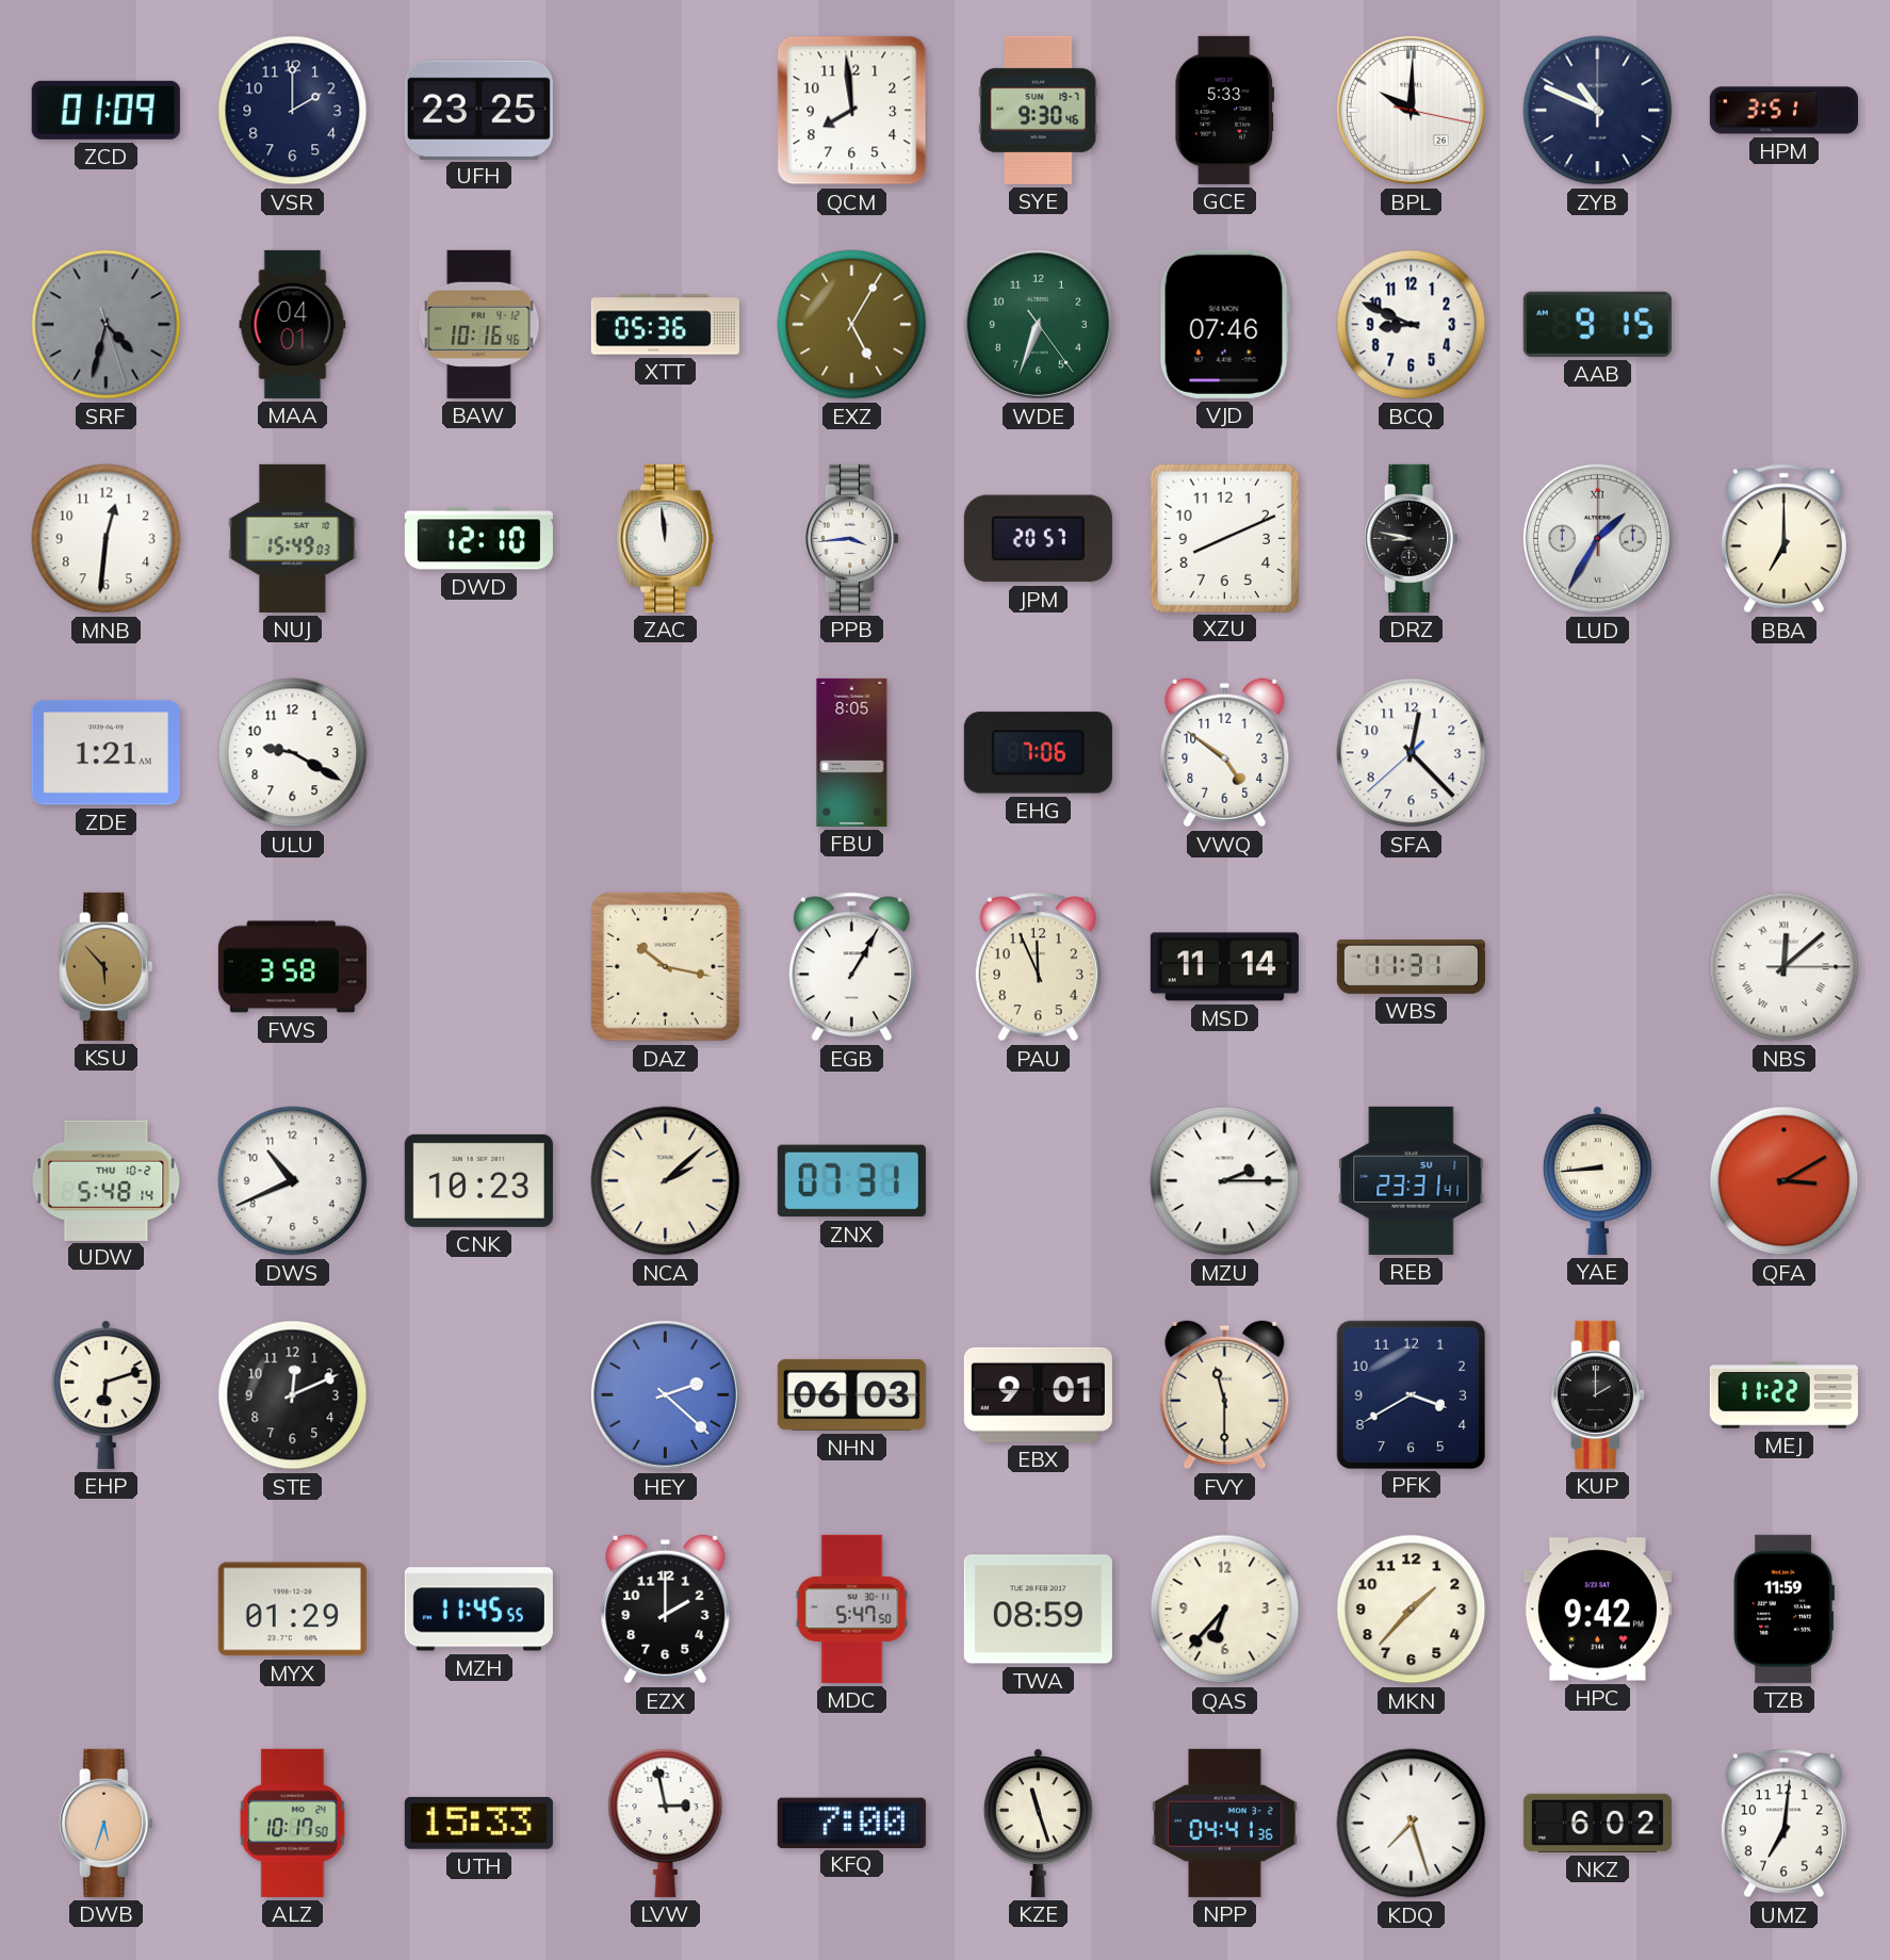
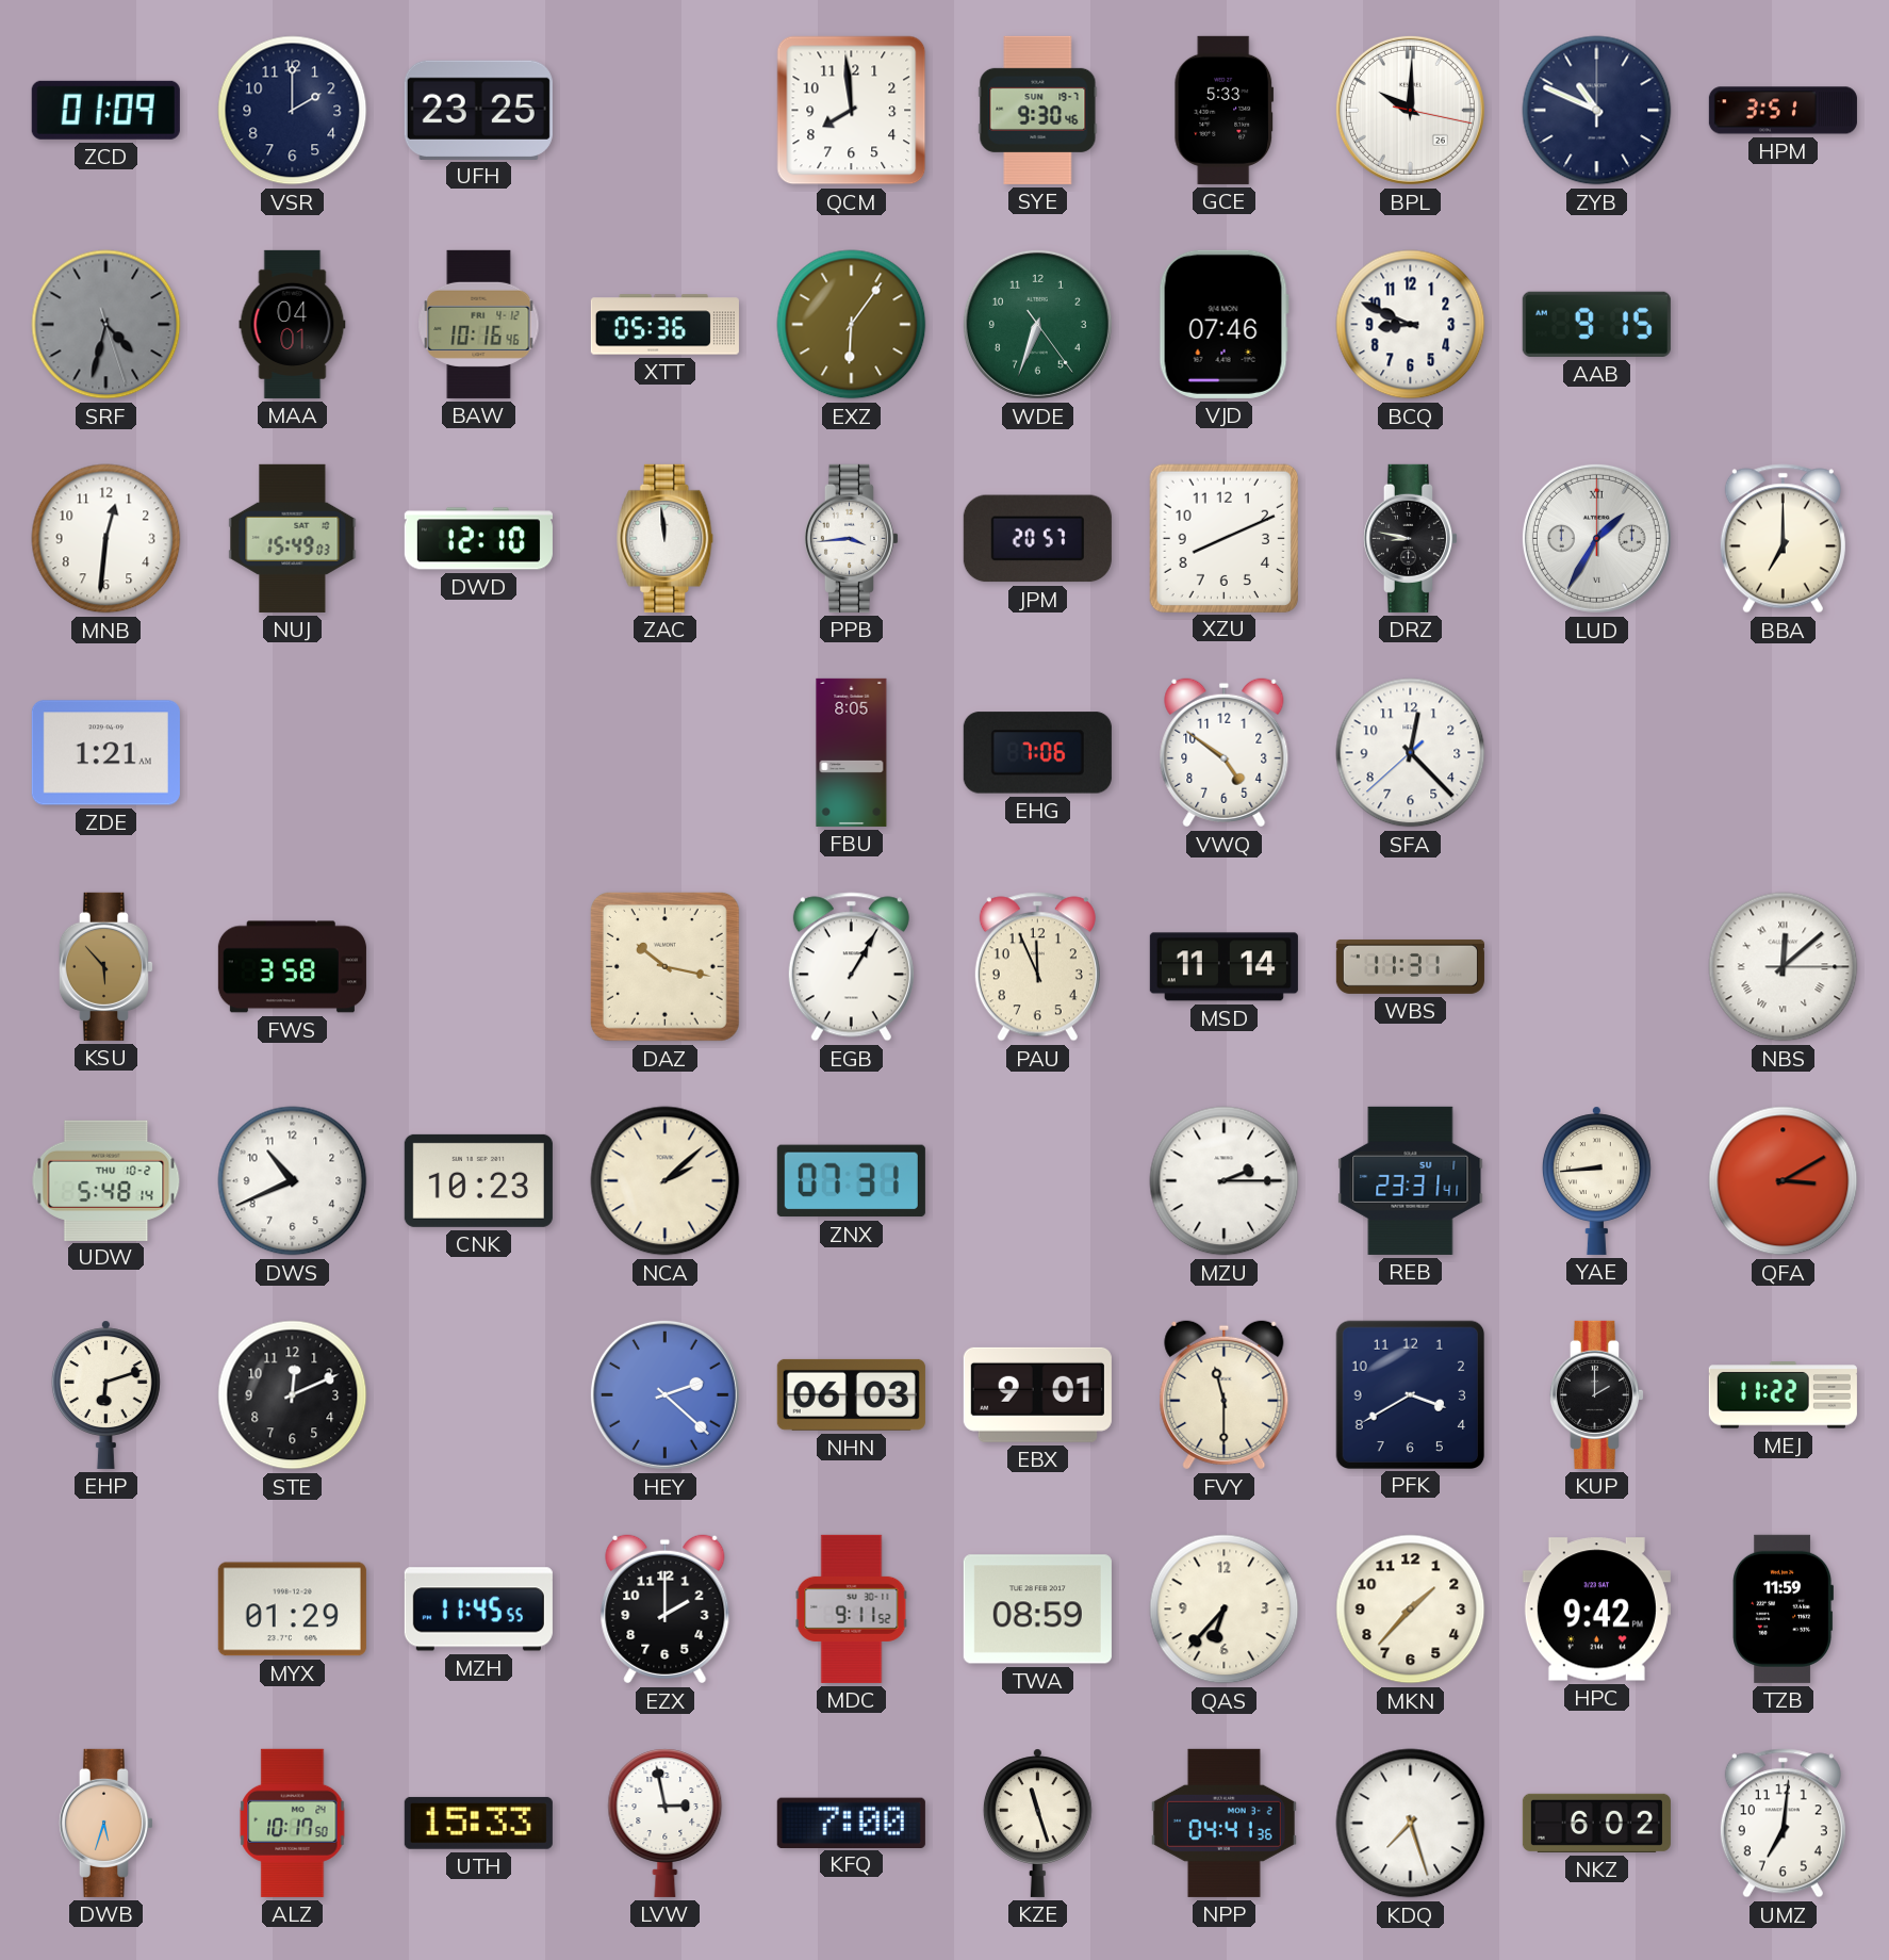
EXZ: 5:05 -> 6:06
ULU: 9:20 -> none
MDC: 5:47 -> 9:11
